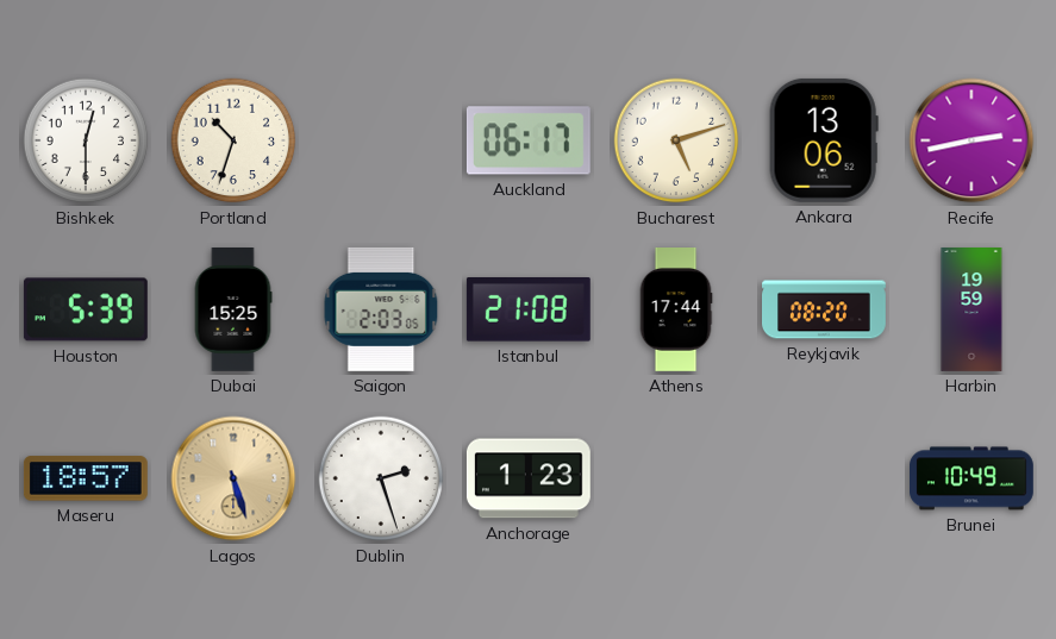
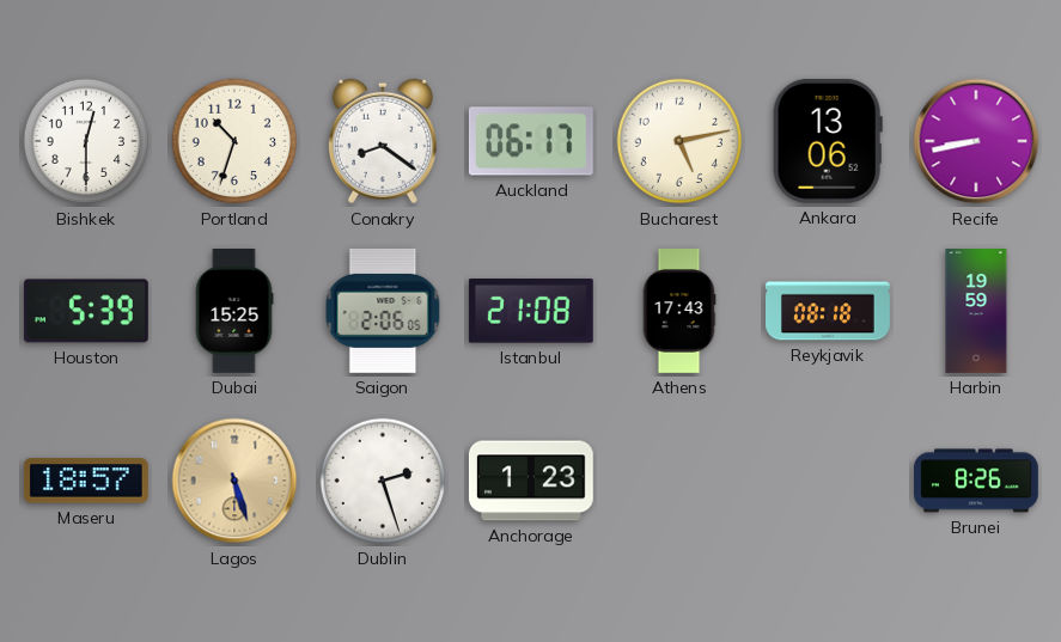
Conakry: none -> 8:21
Bucharest: 5:12 -> 5:13
Recife: 2:43 -> 8:43
Saigon: 2:03 -> 2:06
Athens: 17:44 -> 17:43
Reykjavik: 08:20 -> 08:18
Brunei: 10:49 -> 8:26
